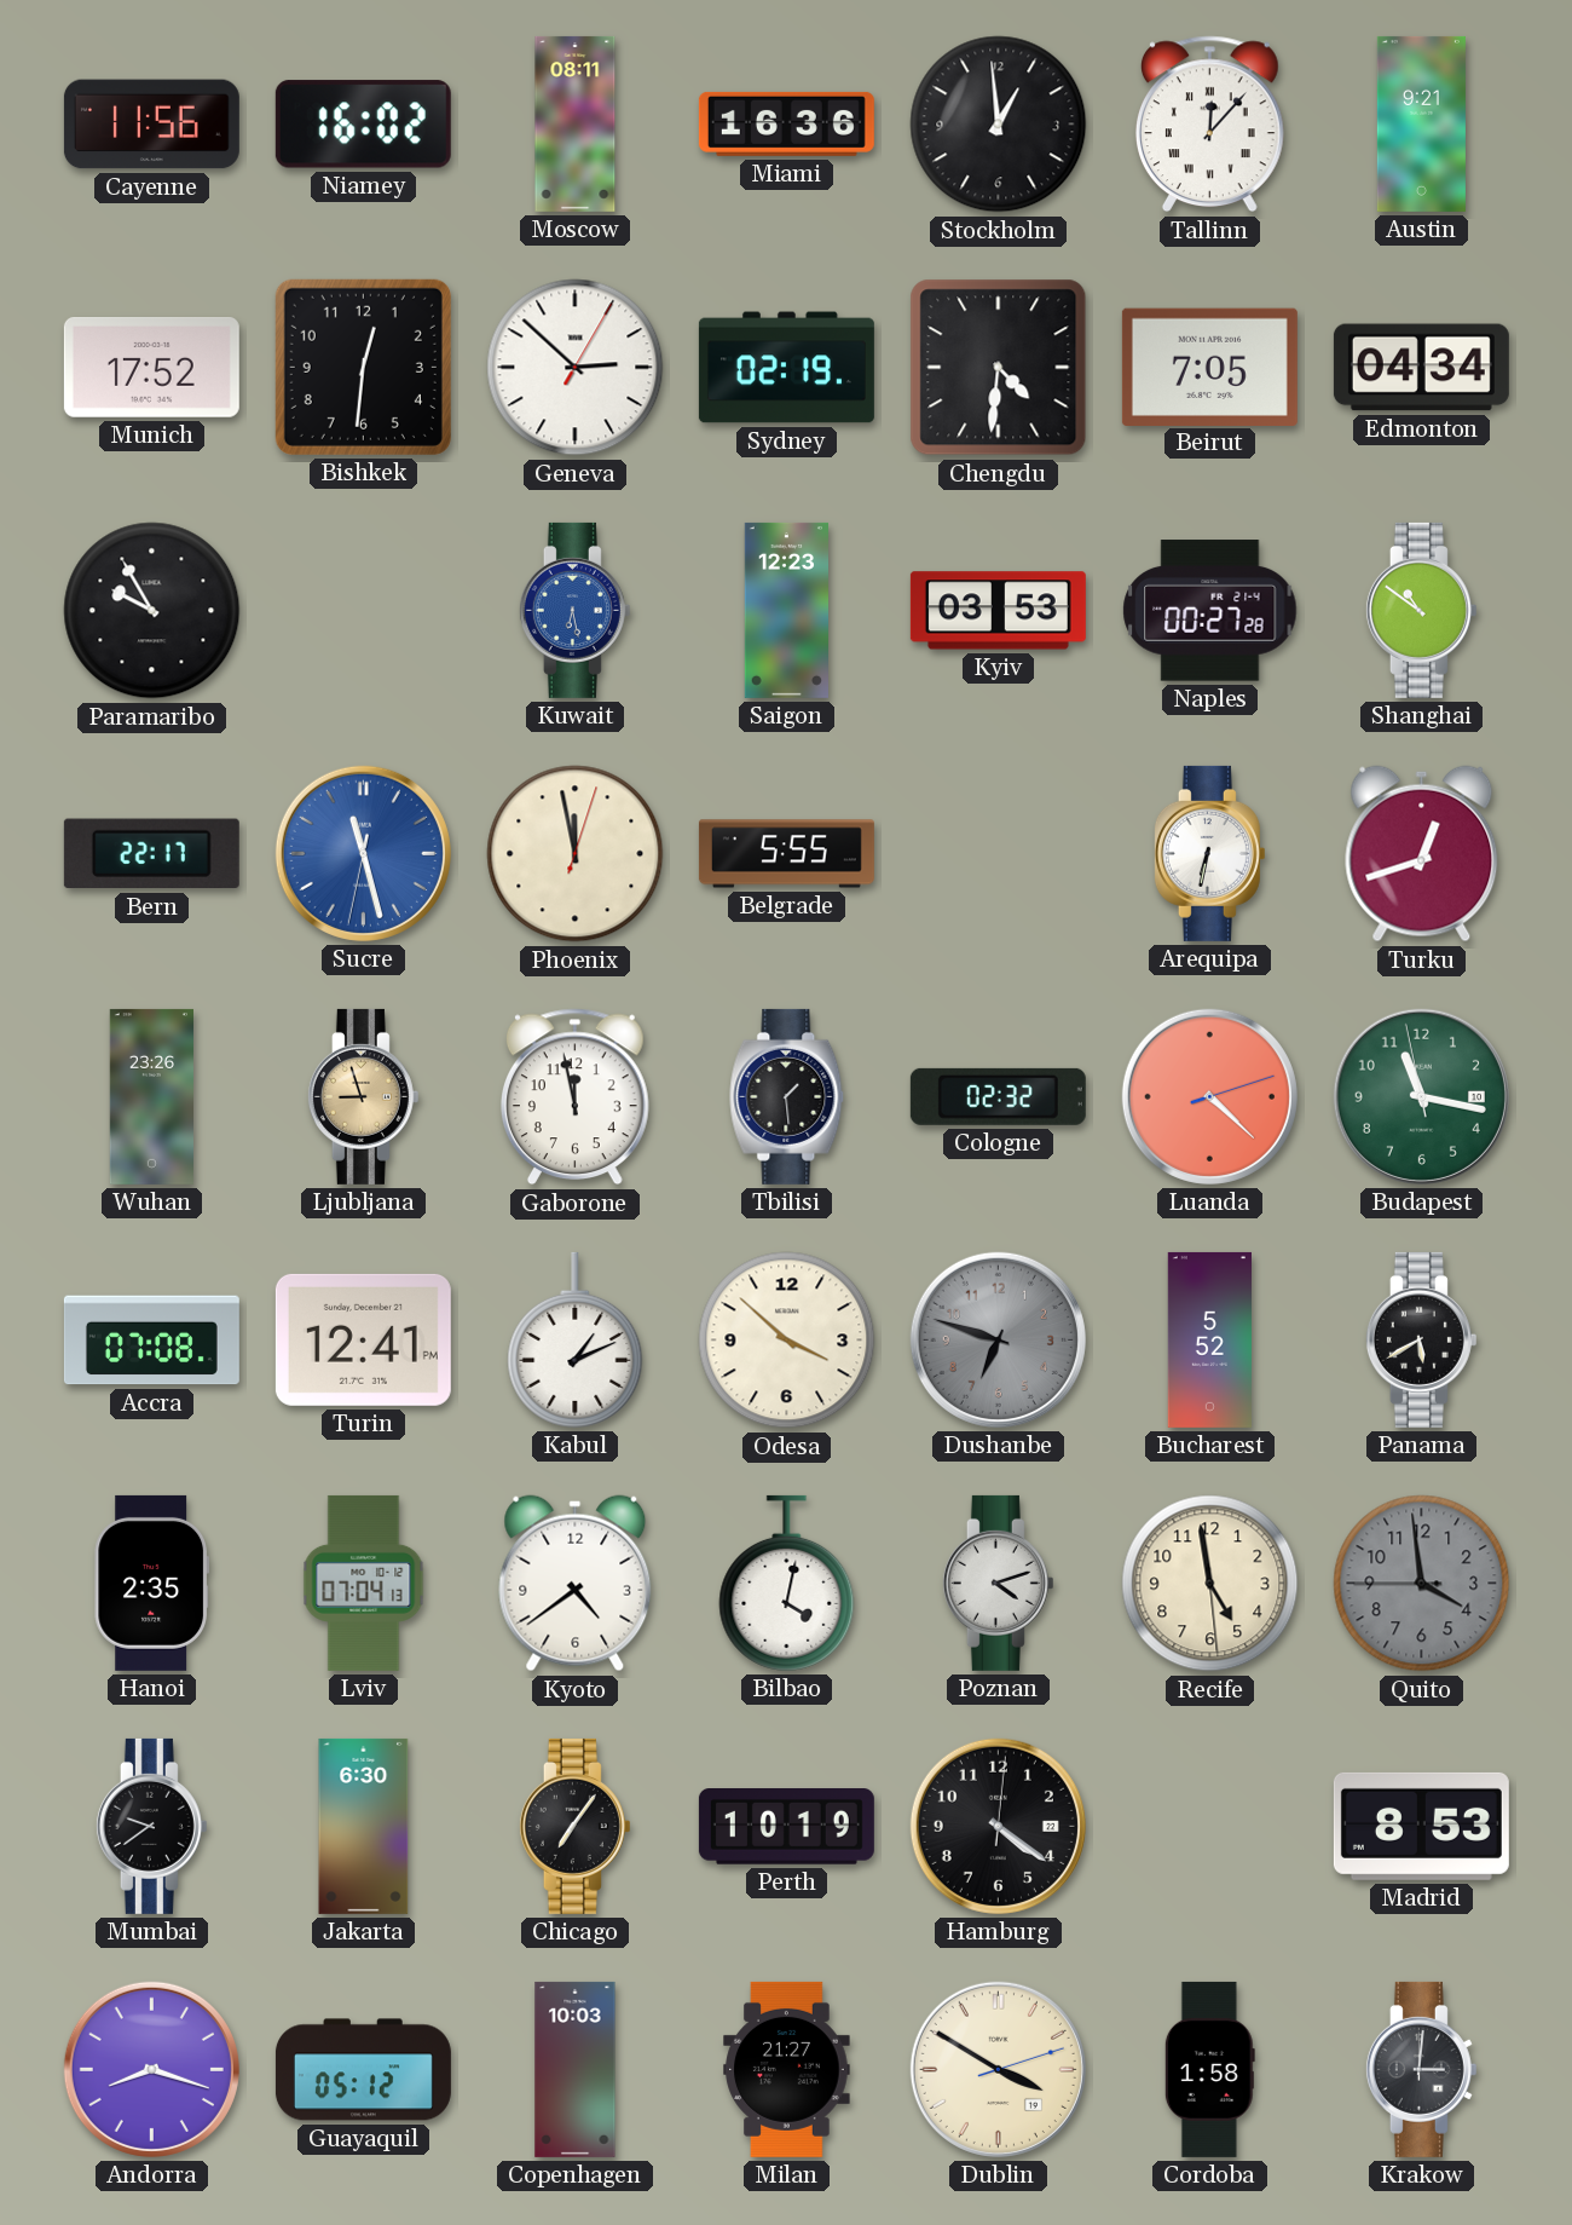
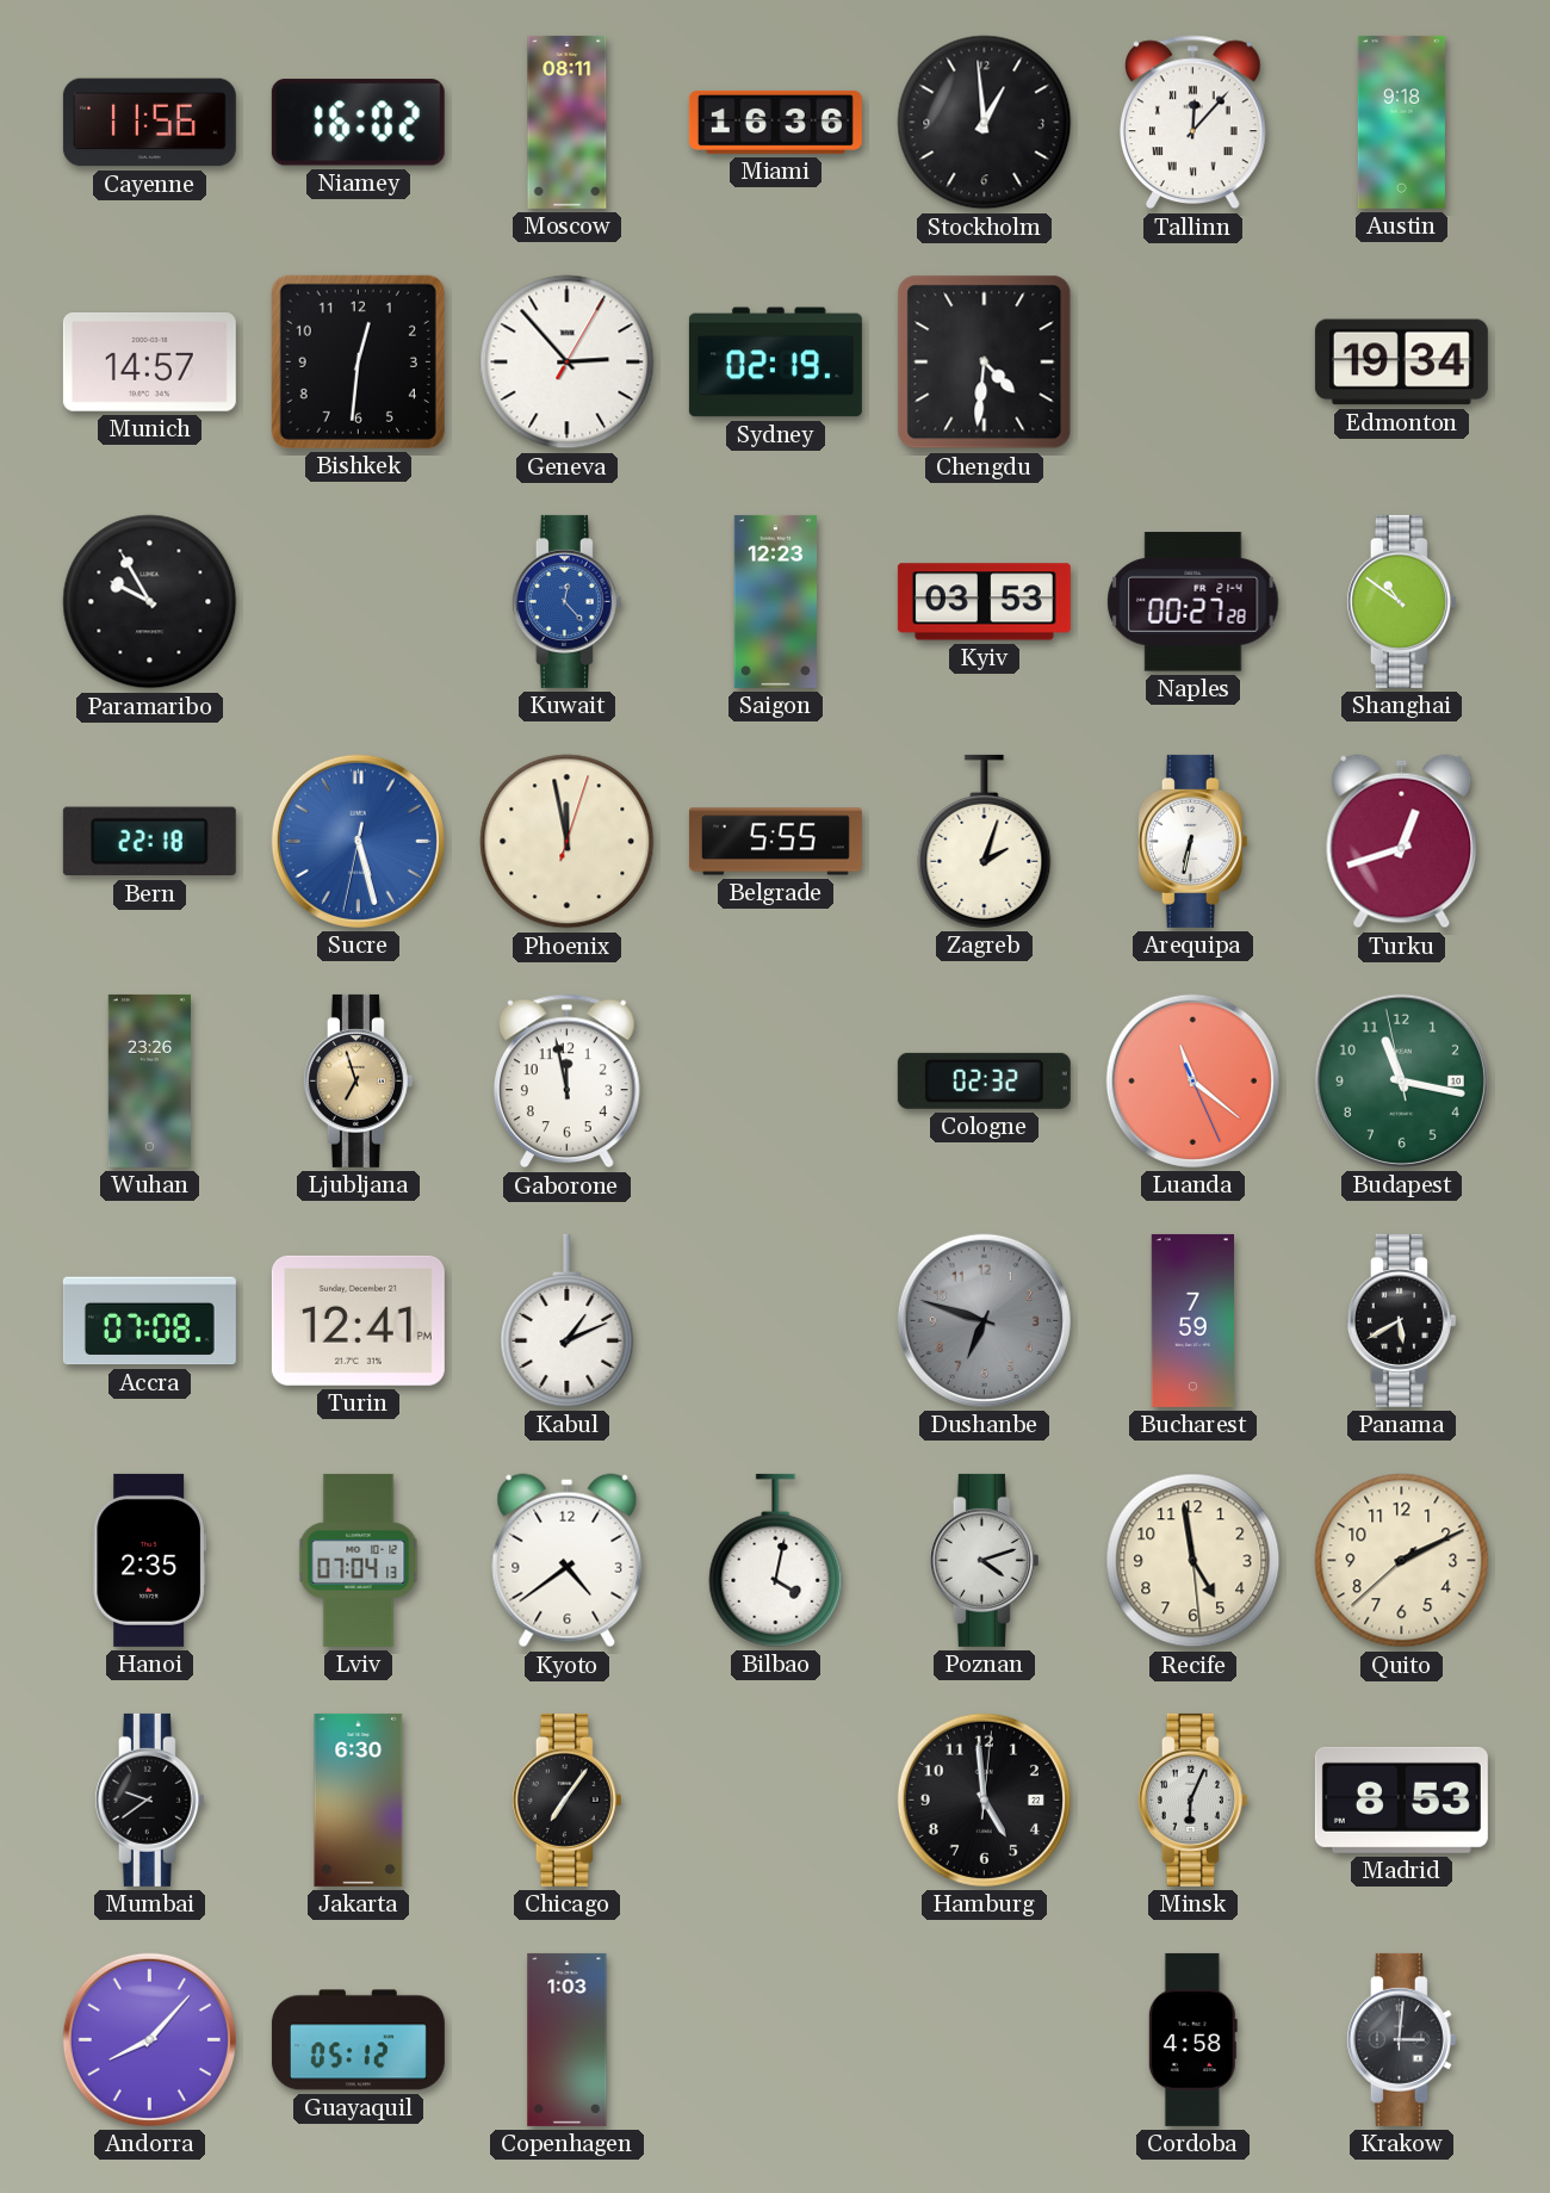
Austin: 9:21 -> 9:18
Munich: 17:52 -> 14:57
Geneva: 2:52 -> 2:53
Beirut: 7:05 -> none
Edmonton: 04:34 -> 19:34
Kuwait: 6:28 -> 12:23
Bern: 22:17 -> 22:18
Sucre: 11:27 -> 5:27
Zagreb: none -> 2:03
Ljubljana: 8:57 -> 6:57
Tbilisi: 1:29 -> none
Luanda: 4:22 -> 11:21
Odesa: 3:52 -> none
Bucharest: 5:52 -> 7:59
Quito: 3:58 -> 2:10
Quito dial: grey -> cream
Perth: 10:19 -> none
Hamburg: 4:21 -> 4:59
Minsk: none -> 6:04
Andorra: 8:18 -> 8:07
Copenhagen: 10:03 -> 1:03
Milan: 21:27 -> none
Dublin: 3:50 -> none
Cordoba: 1:58 -> 4:58
